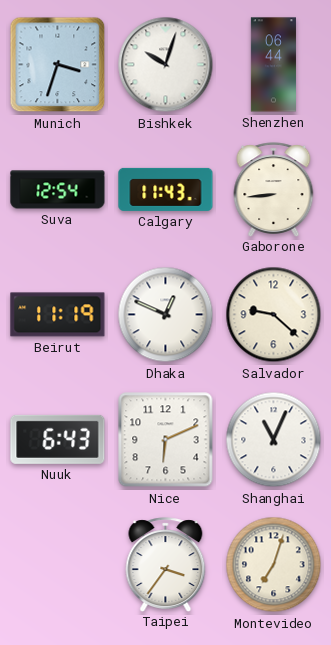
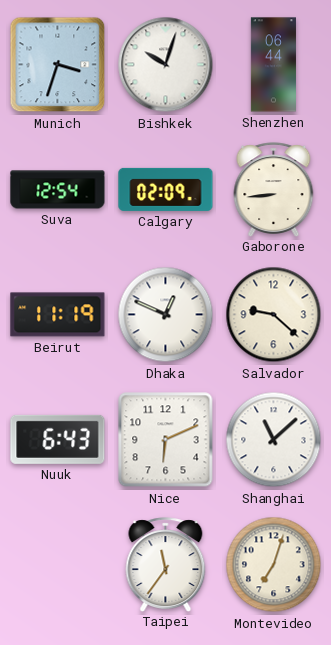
Calgary: 11:43 -> 02:09
Shanghai: 11:04 -> 11:08
Taipei: 3:36 -> 11:36
